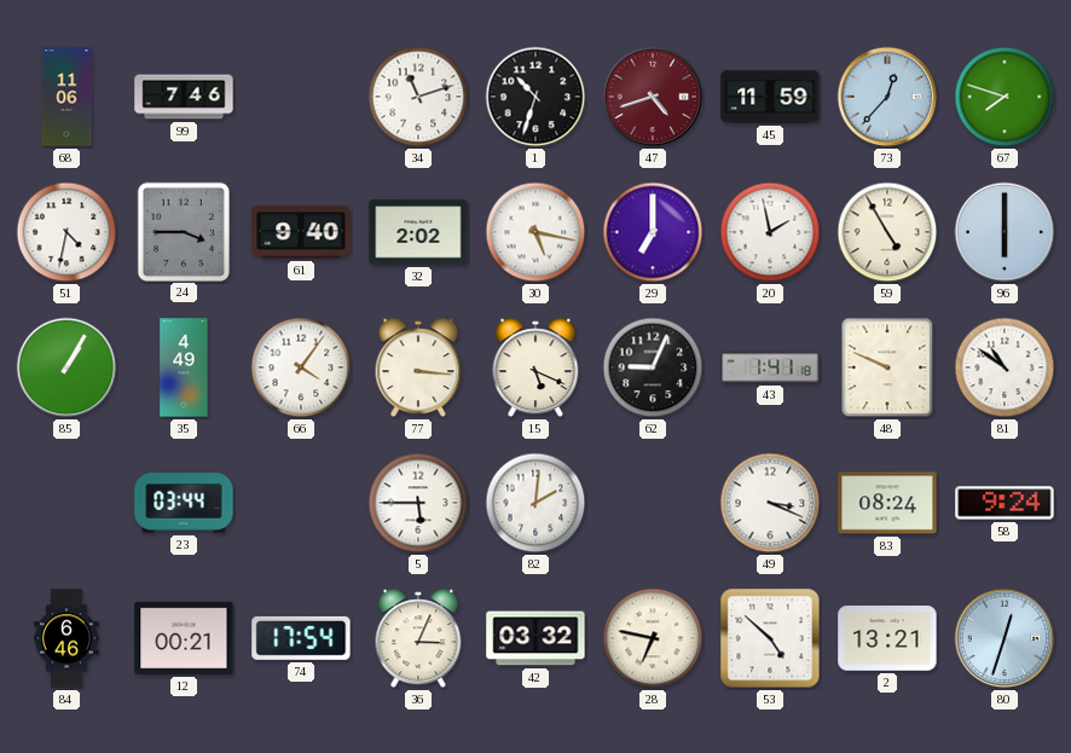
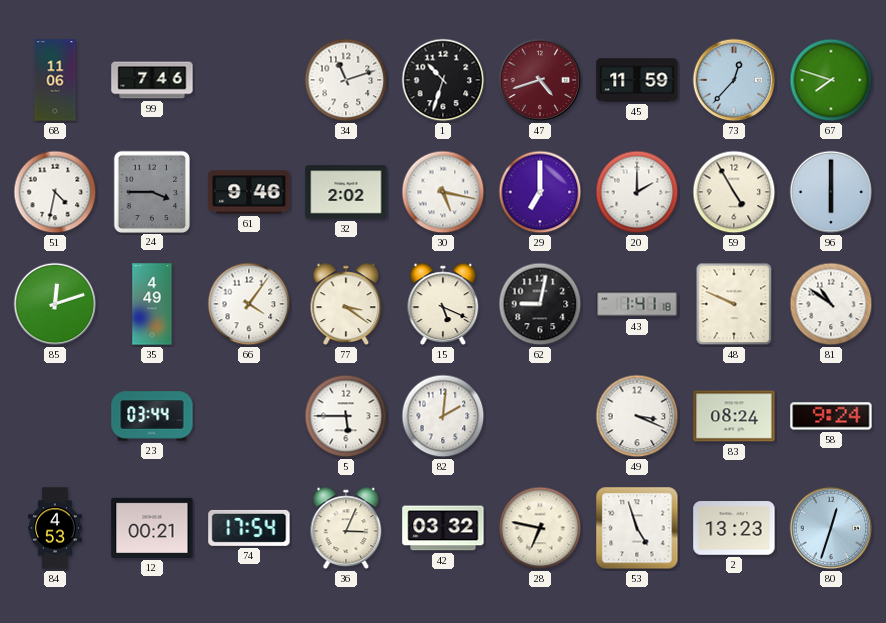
61: 9:40 -> 9:46
20: 1:58 -> 2:00
85: 1:05 -> 12:12
77: 3:16 -> 3:21
62: 9:04 -> 9:02
84: 6:46 -> 4:53
53: 4:52 -> 4:57
2: 13:21 -> 13:23
